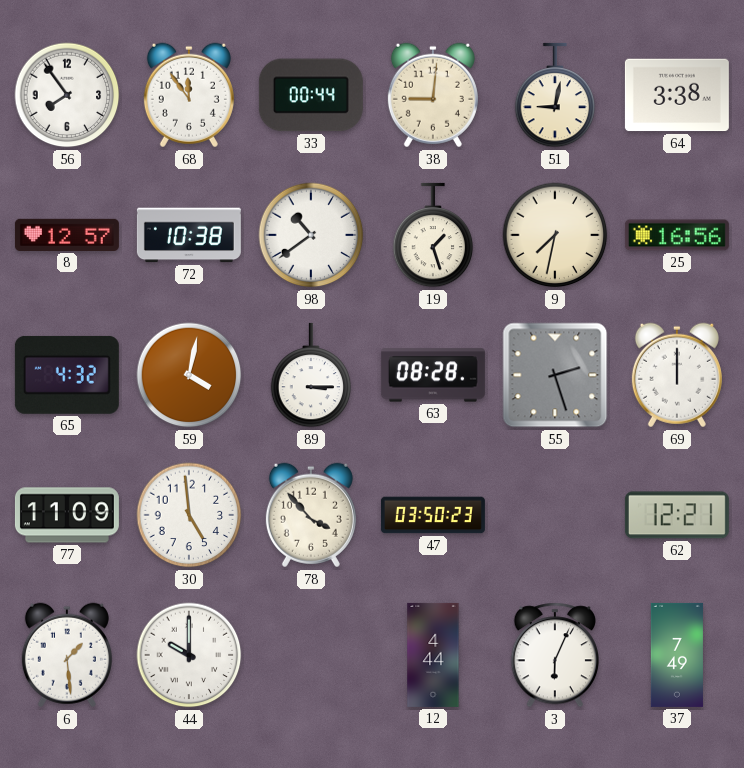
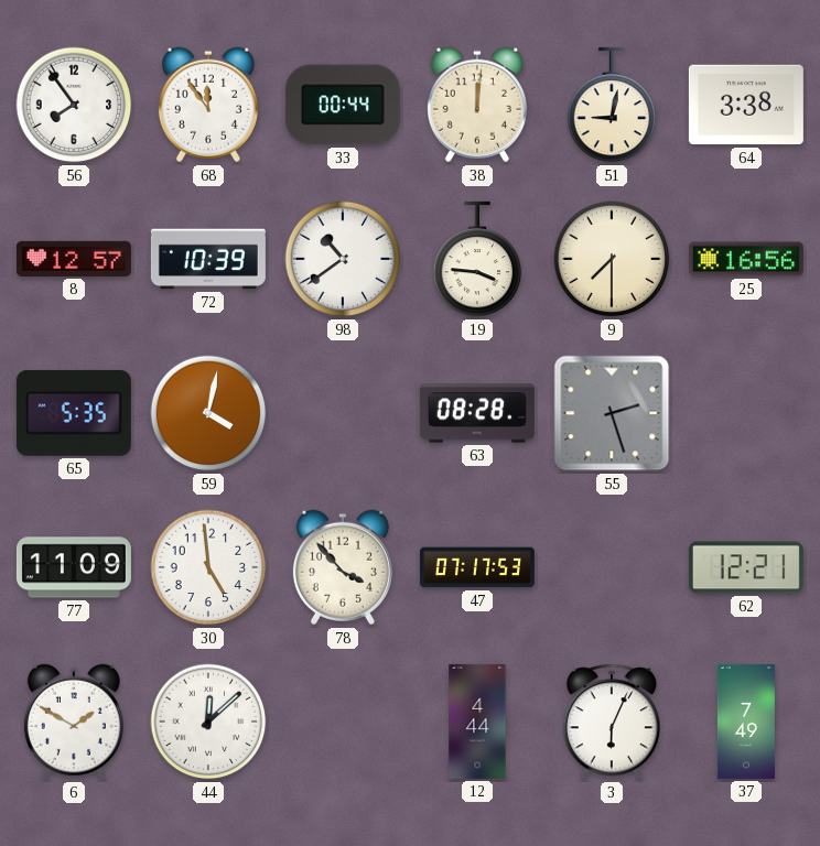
38: 9:01 -> 12:01
72: 10:38 -> 10:39
19: 1:27 -> 3:46
9: 7:32 -> 7:30
65: 4:32 -> 5:35
89: 3:15 -> none
69: 12:00 -> none
47: 03:50 -> 07:17
6: 1:29 -> 1:50
44: 10:00 -> 12:08
